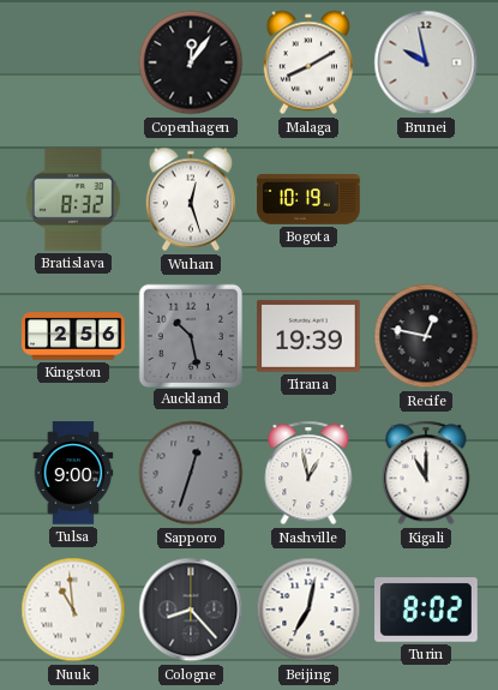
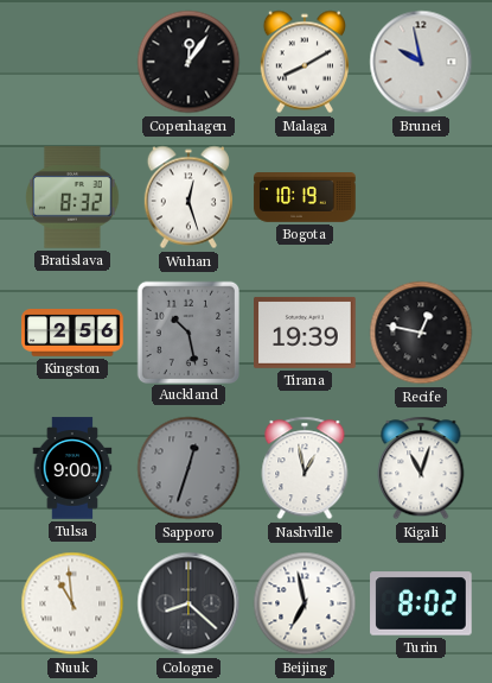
Kigali: 11:00 -> 11:03
Cologne: 8:23 -> 8:22
Beijing: 7:02 -> 6:58
